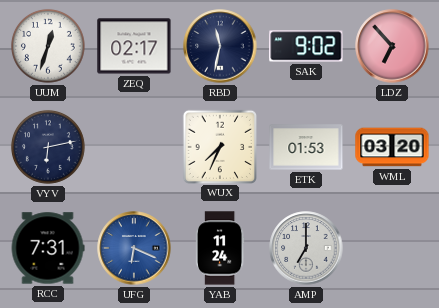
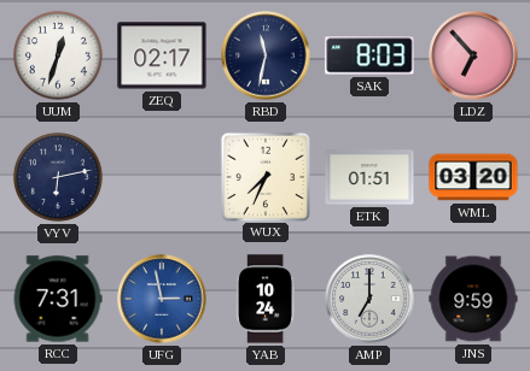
SAK: 9:02 -> 8:03
ETK: 01:53 -> 01:51
UFG: 6:19 -> 2:58
YAB: 11:24 -> 10:24
JNS: none -> 9:59
